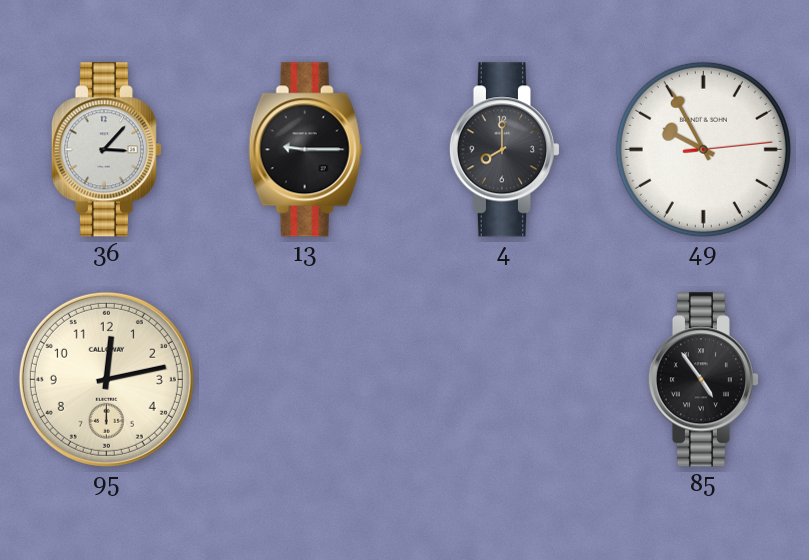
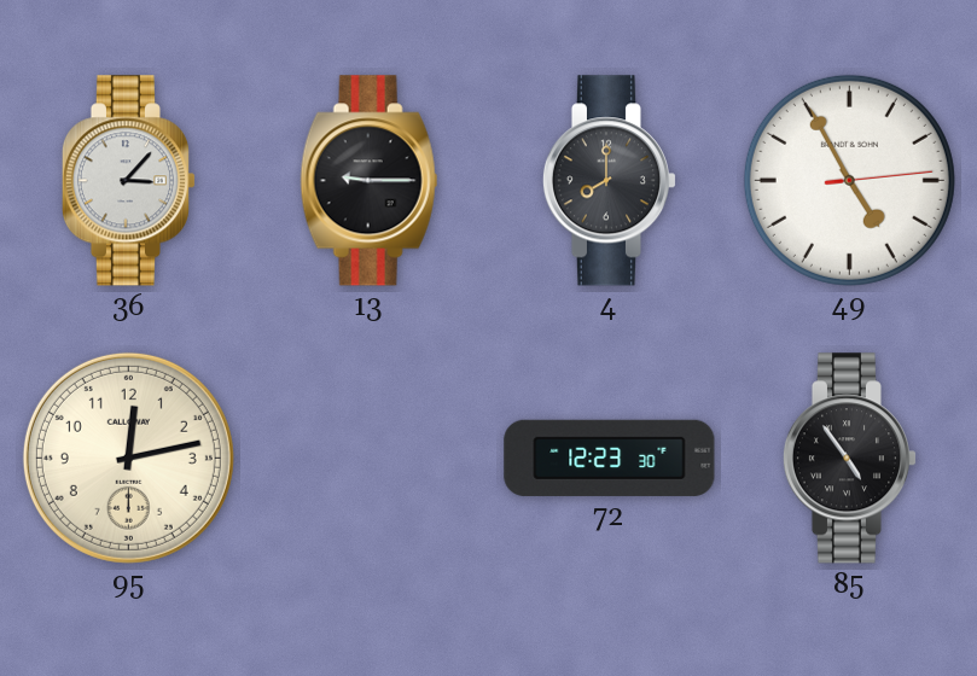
49: 9:55 -> 4:55
72: none -> 12:23
